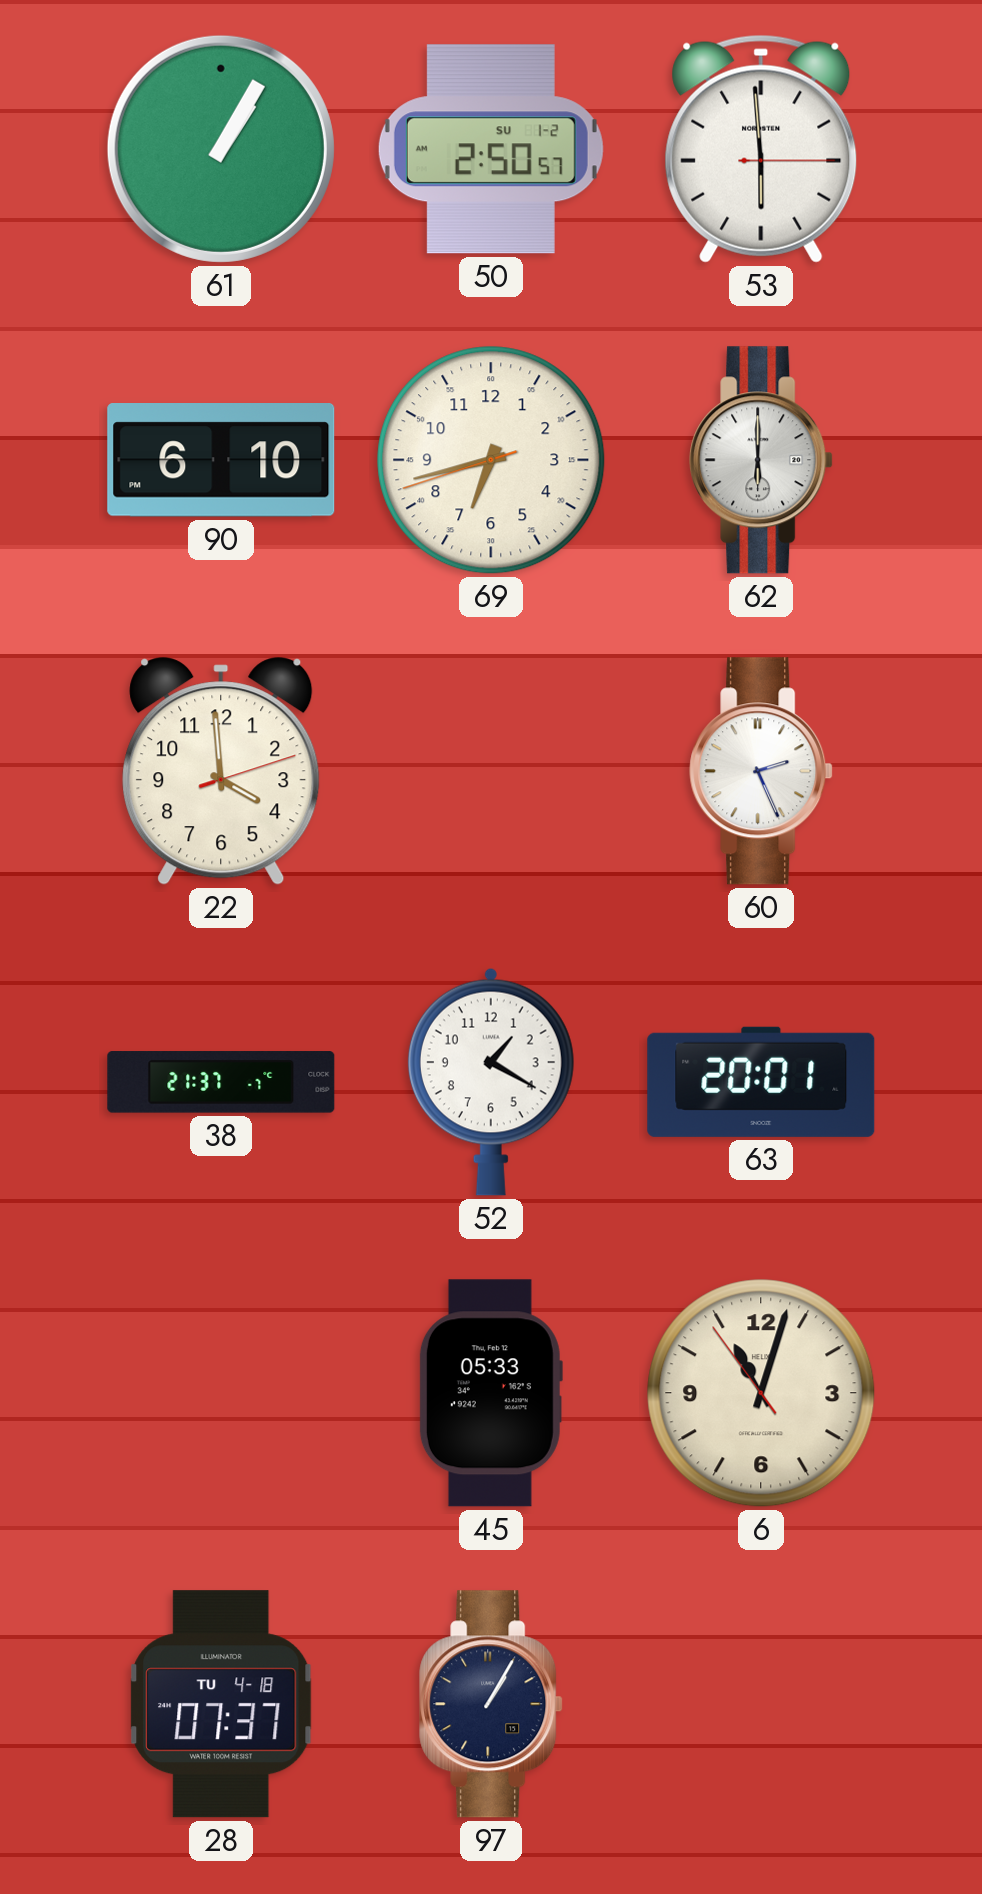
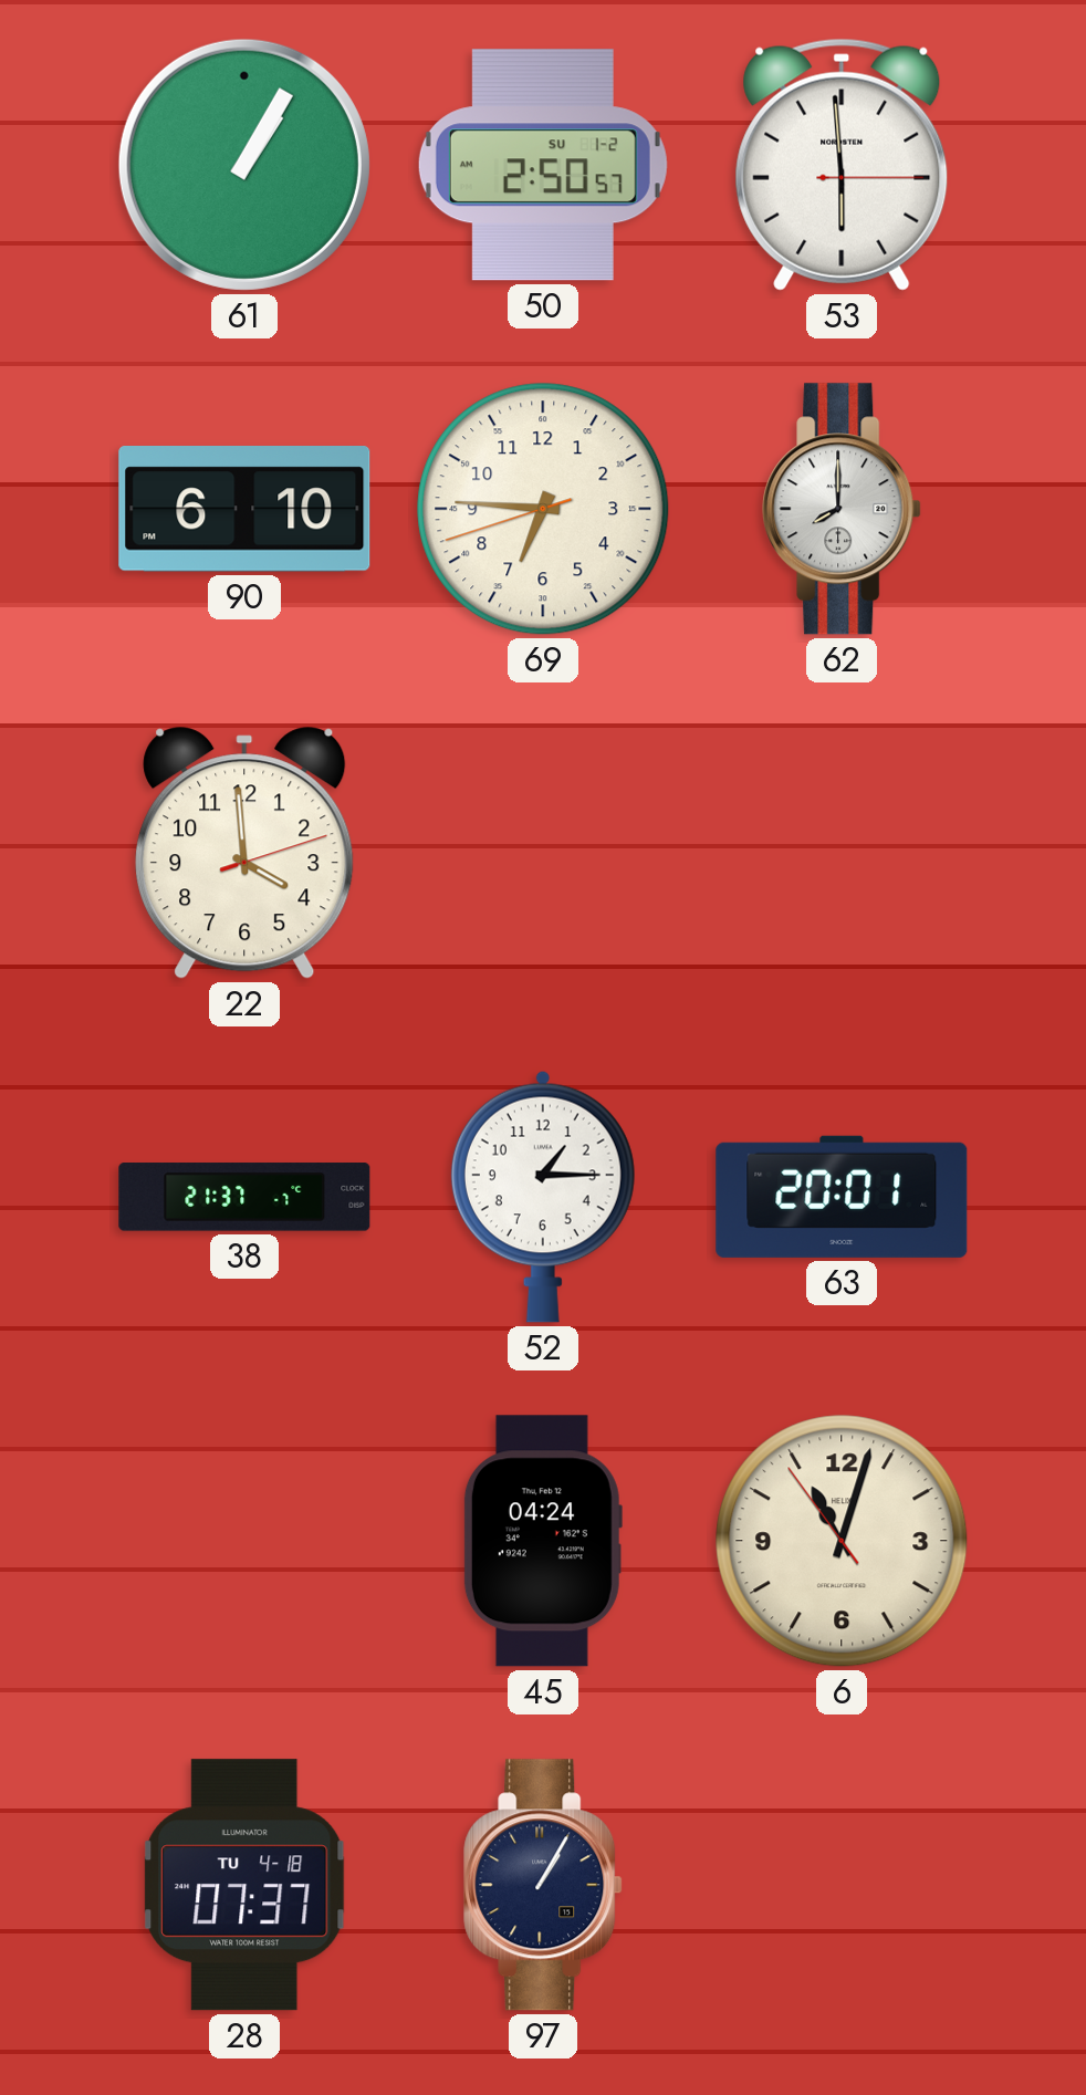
69: 6:42 -> 6:45
62: 6:00 -> 8:00
60: 2:26 -> none
52: 1:20 -> 1:15
45: 05:33 -> 04:24
